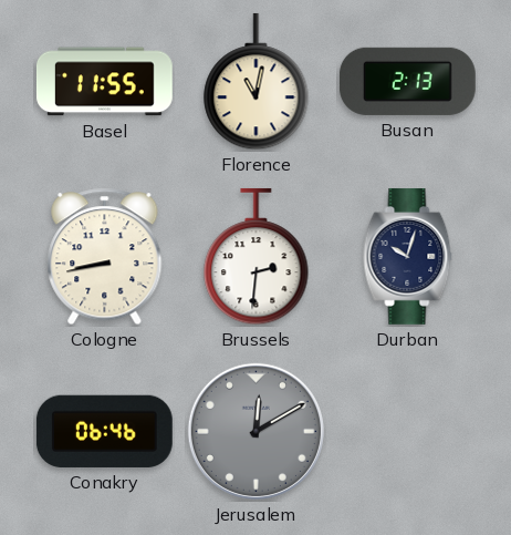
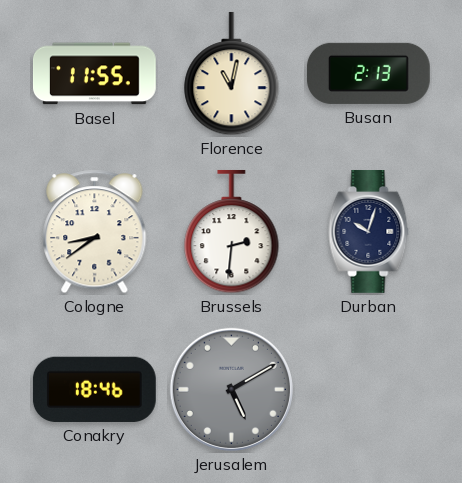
Cologne: 8:43 -> 8:39
Conakry: 06:46 -> 18:46
Jerusalem: 12:10 -> 5:10
